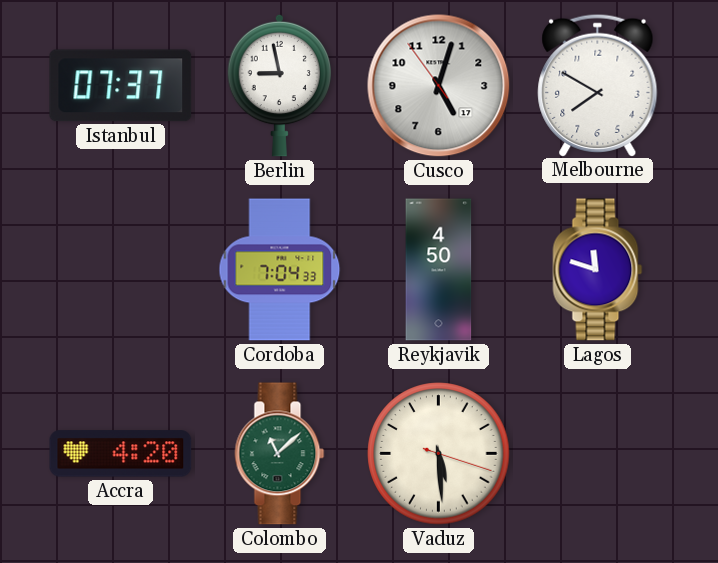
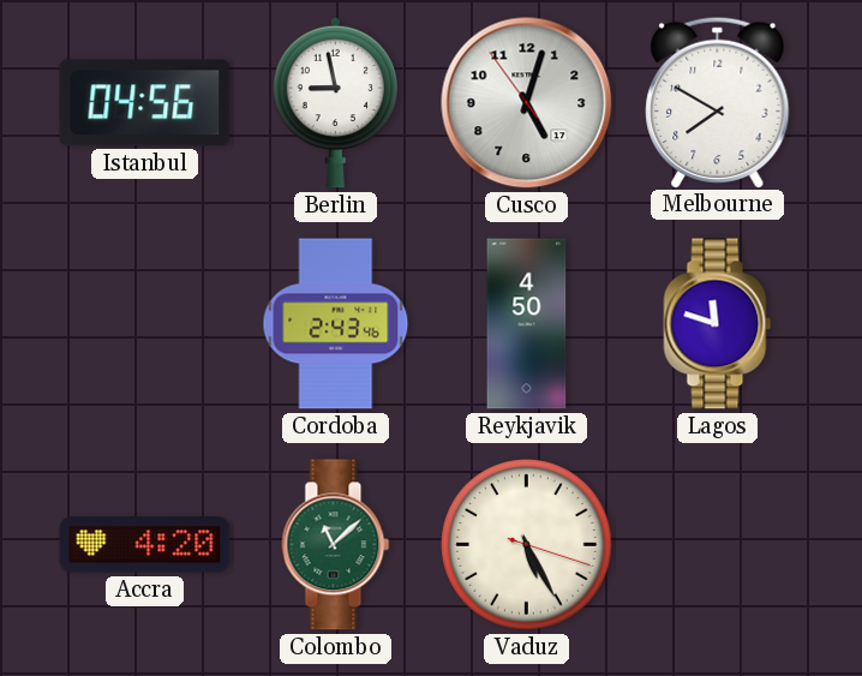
Istanbul: 07:37 -> 04:56
Cordoba: 7:04 -> 2:43
Vaduz: 5:29 -> 5:25
